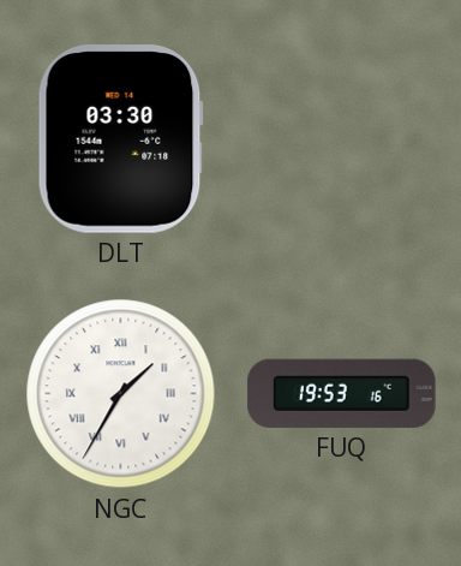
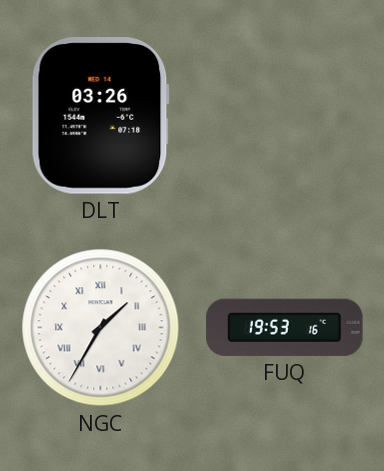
DLT: 03:30 -> 03:26
